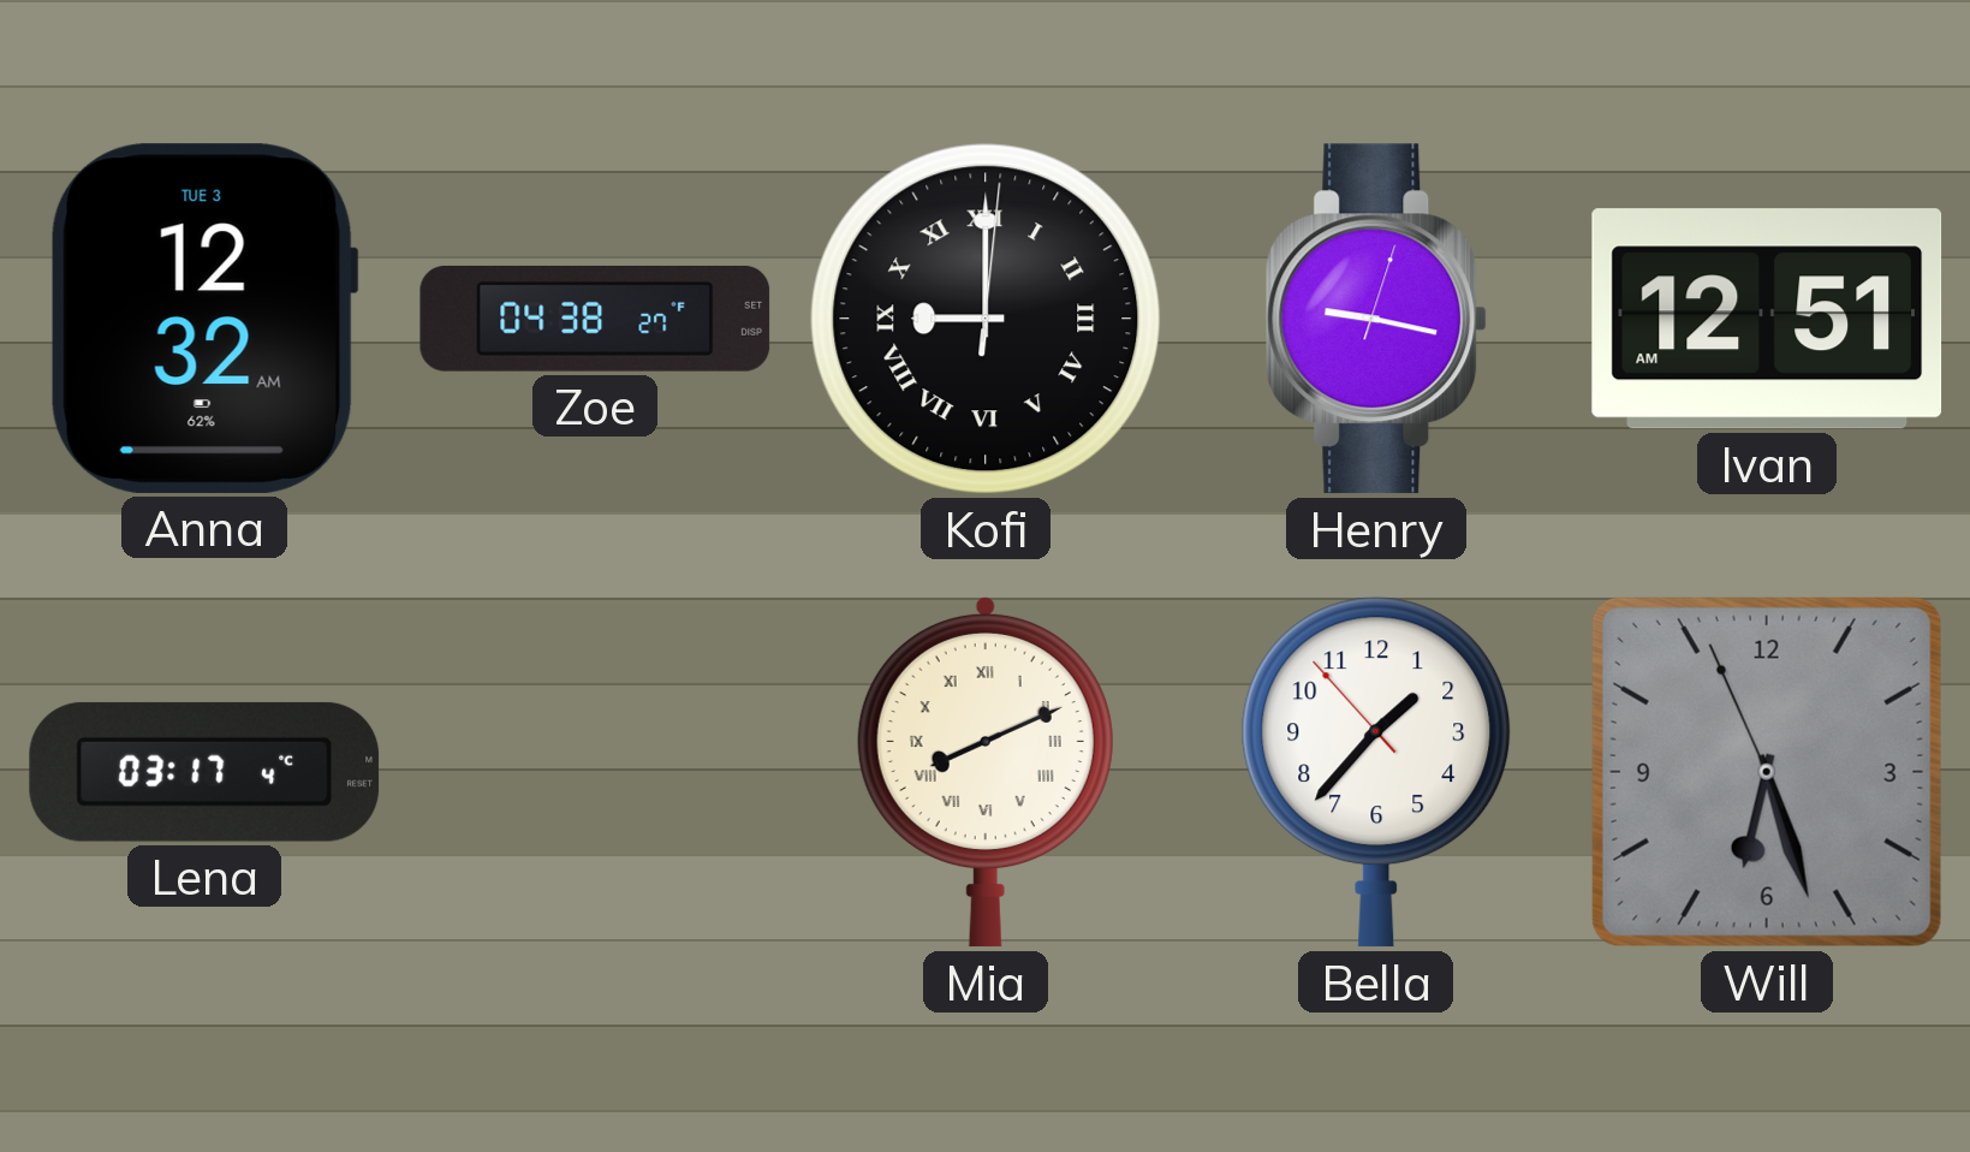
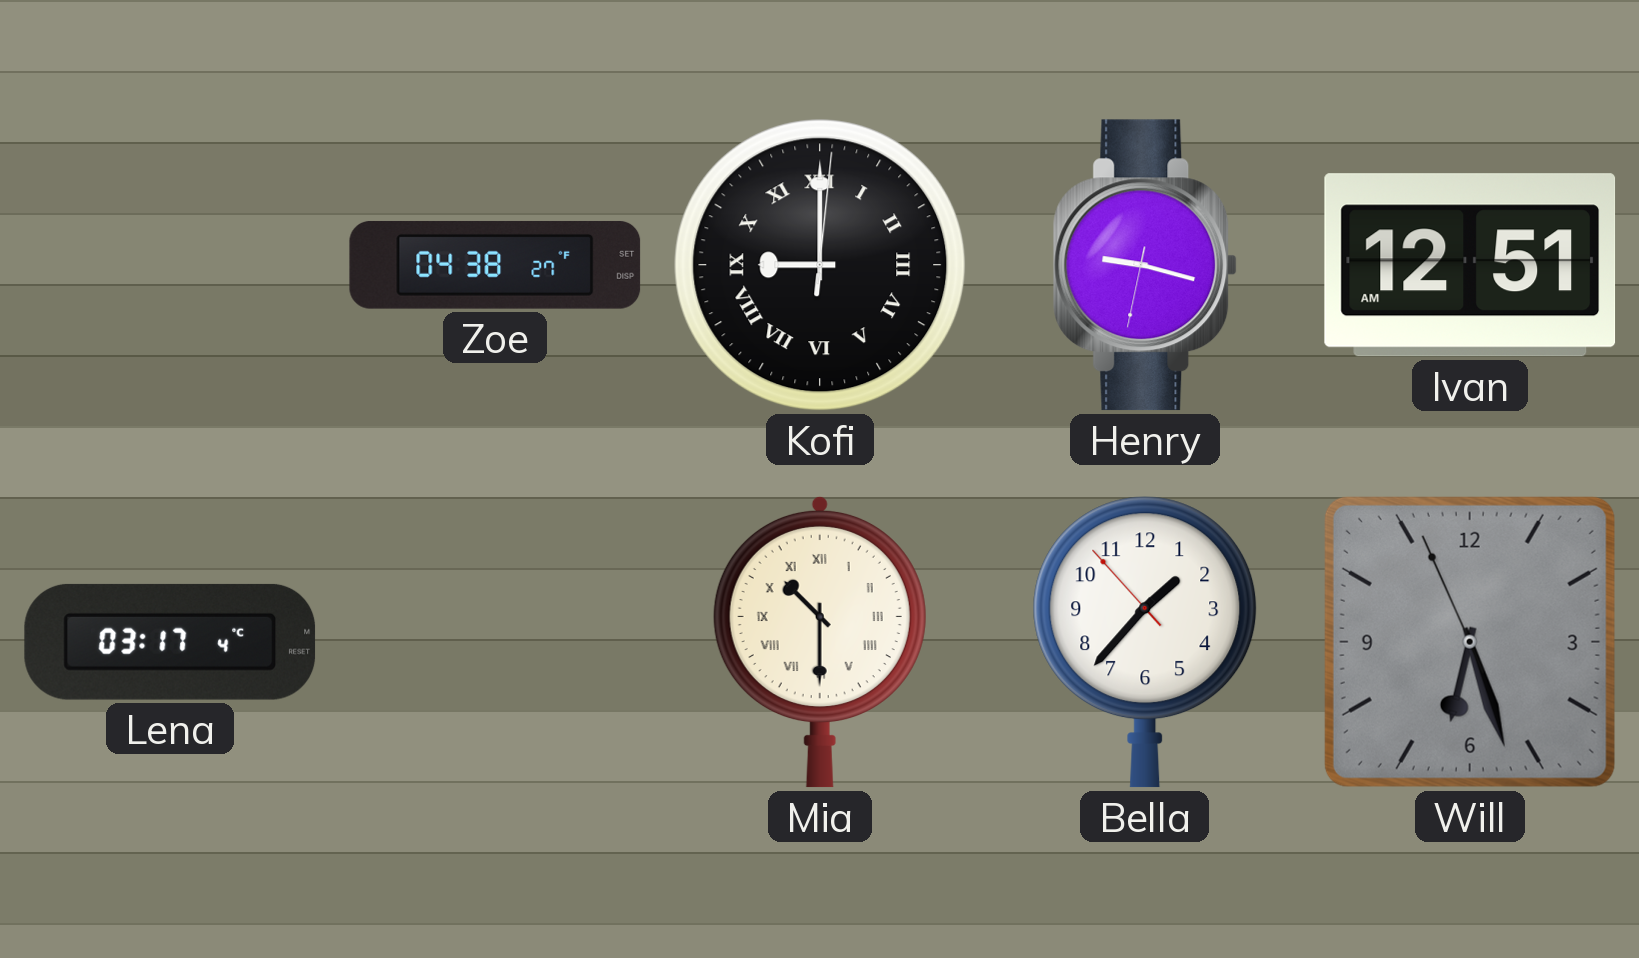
Anna: 12:32 -> none
Henry: 9:17:03 -> 9:17:32
Mia: 8:11 -> 10:30
